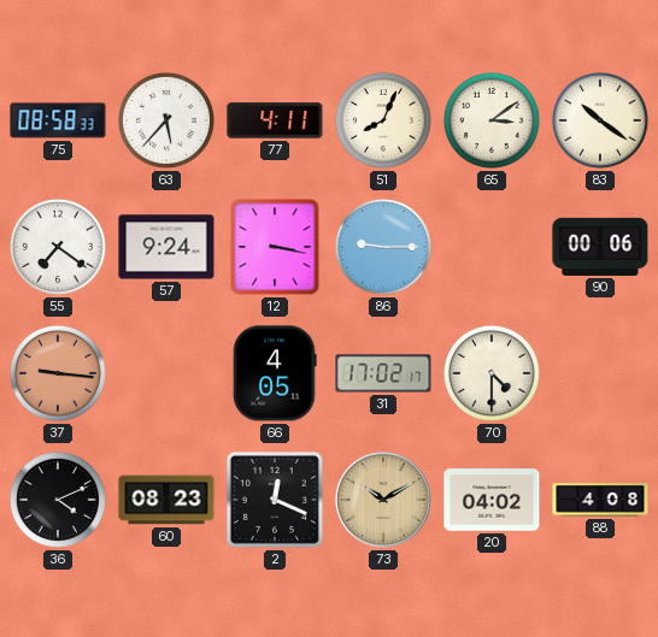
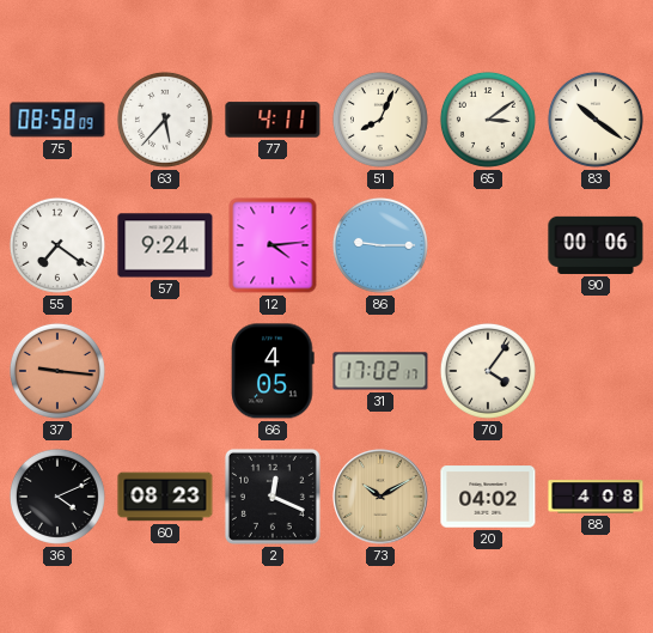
75: 08:58:33 -> 08:58:09
12: 3:17 -> 4:14
70: 4:30 -> 4:06
